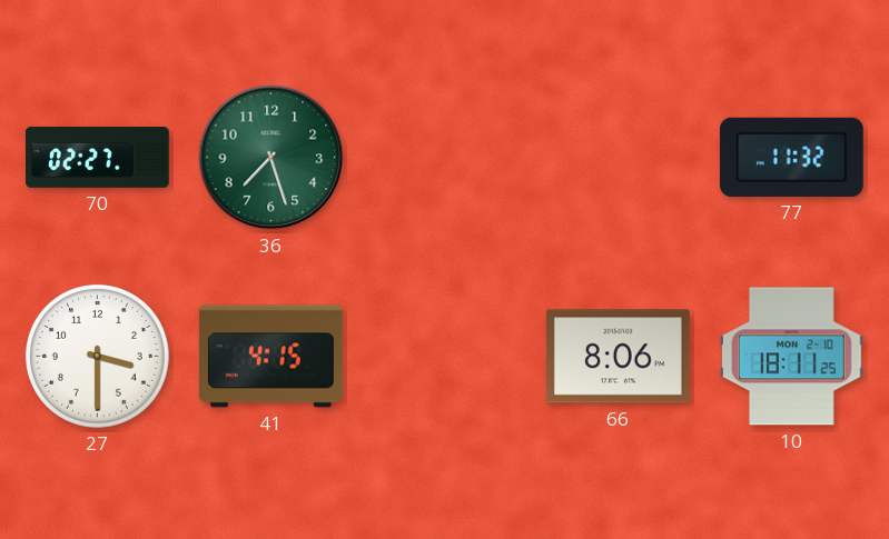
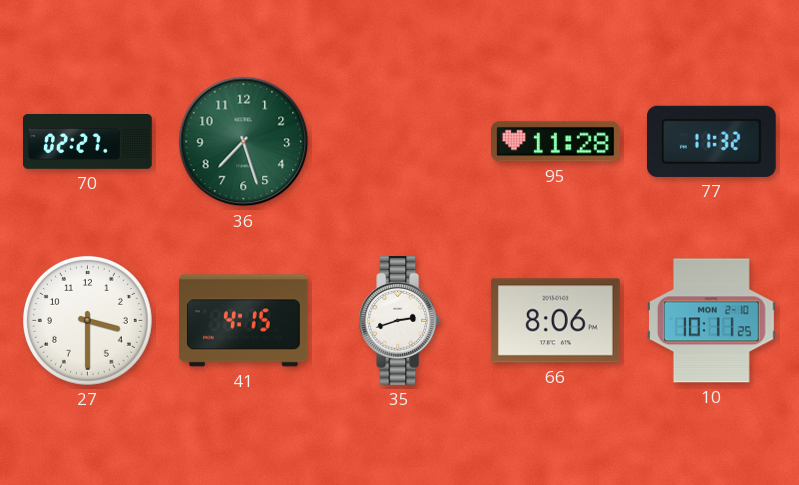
95: none -> 11:28
35: none -> 2:42
10: 18:11 -> 10:11
